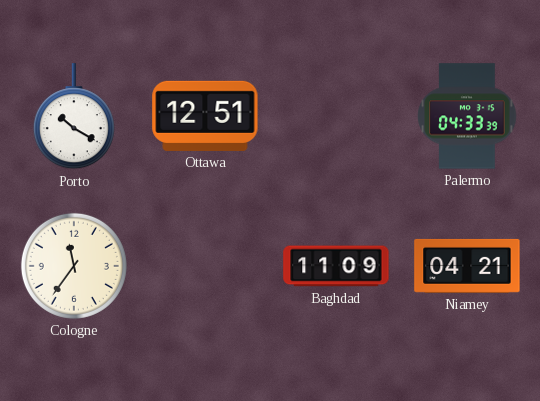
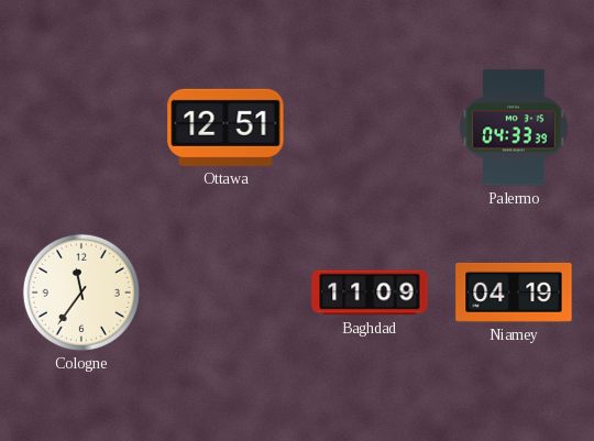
Porto: 10:20 -> none
Niamey: 04:21 -> 04:19
